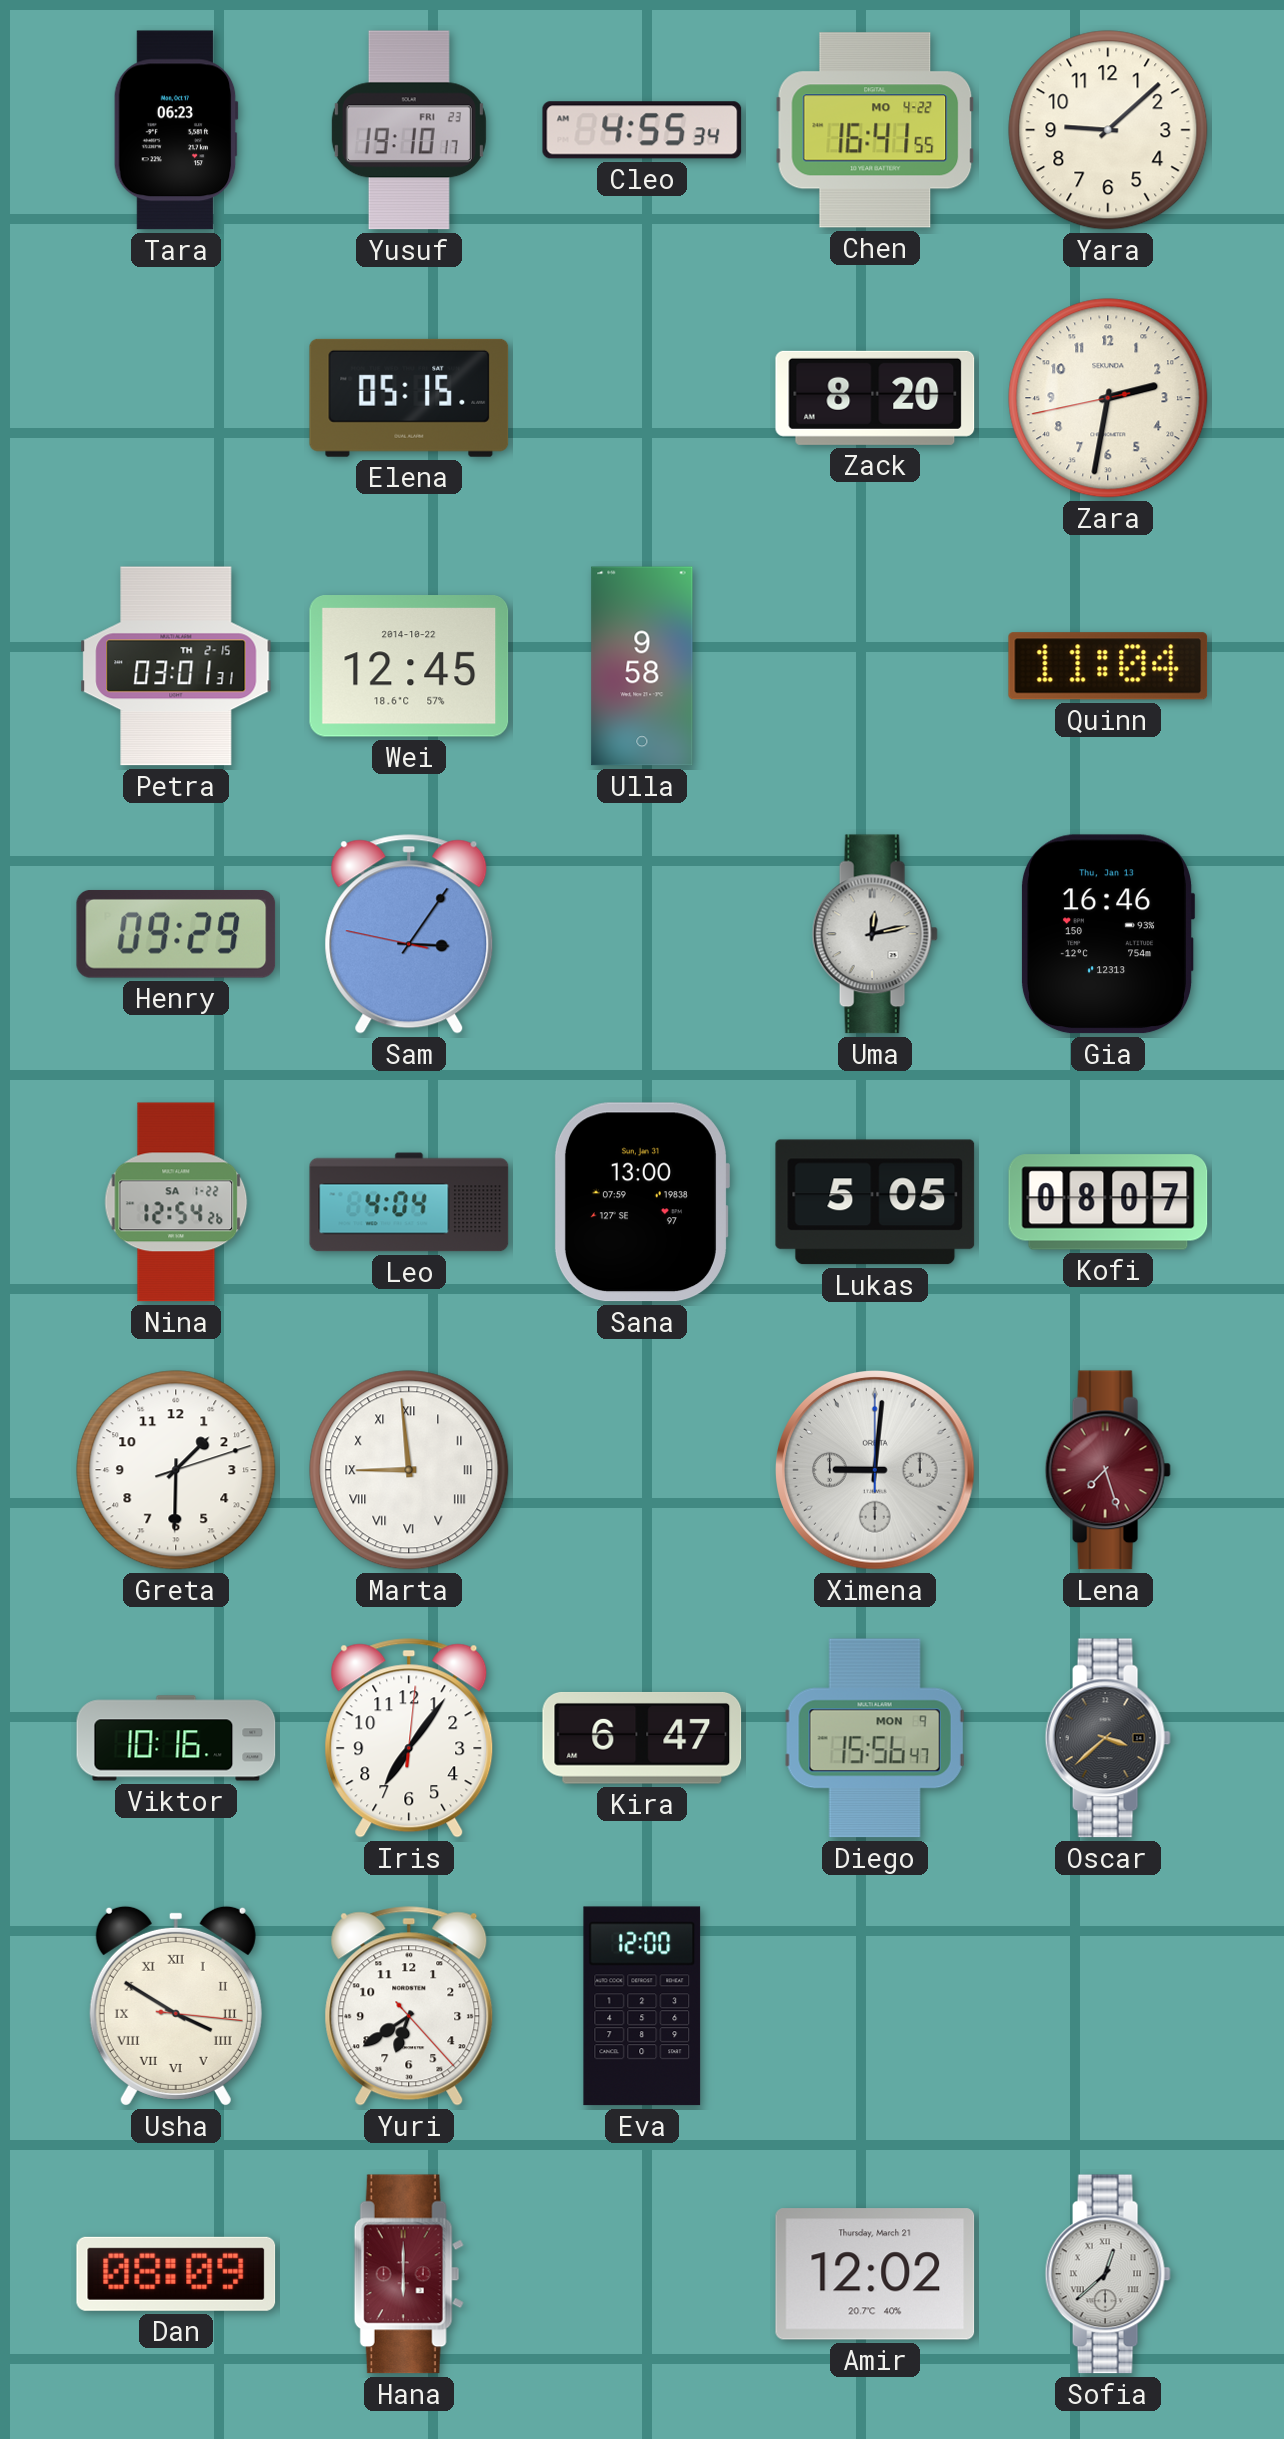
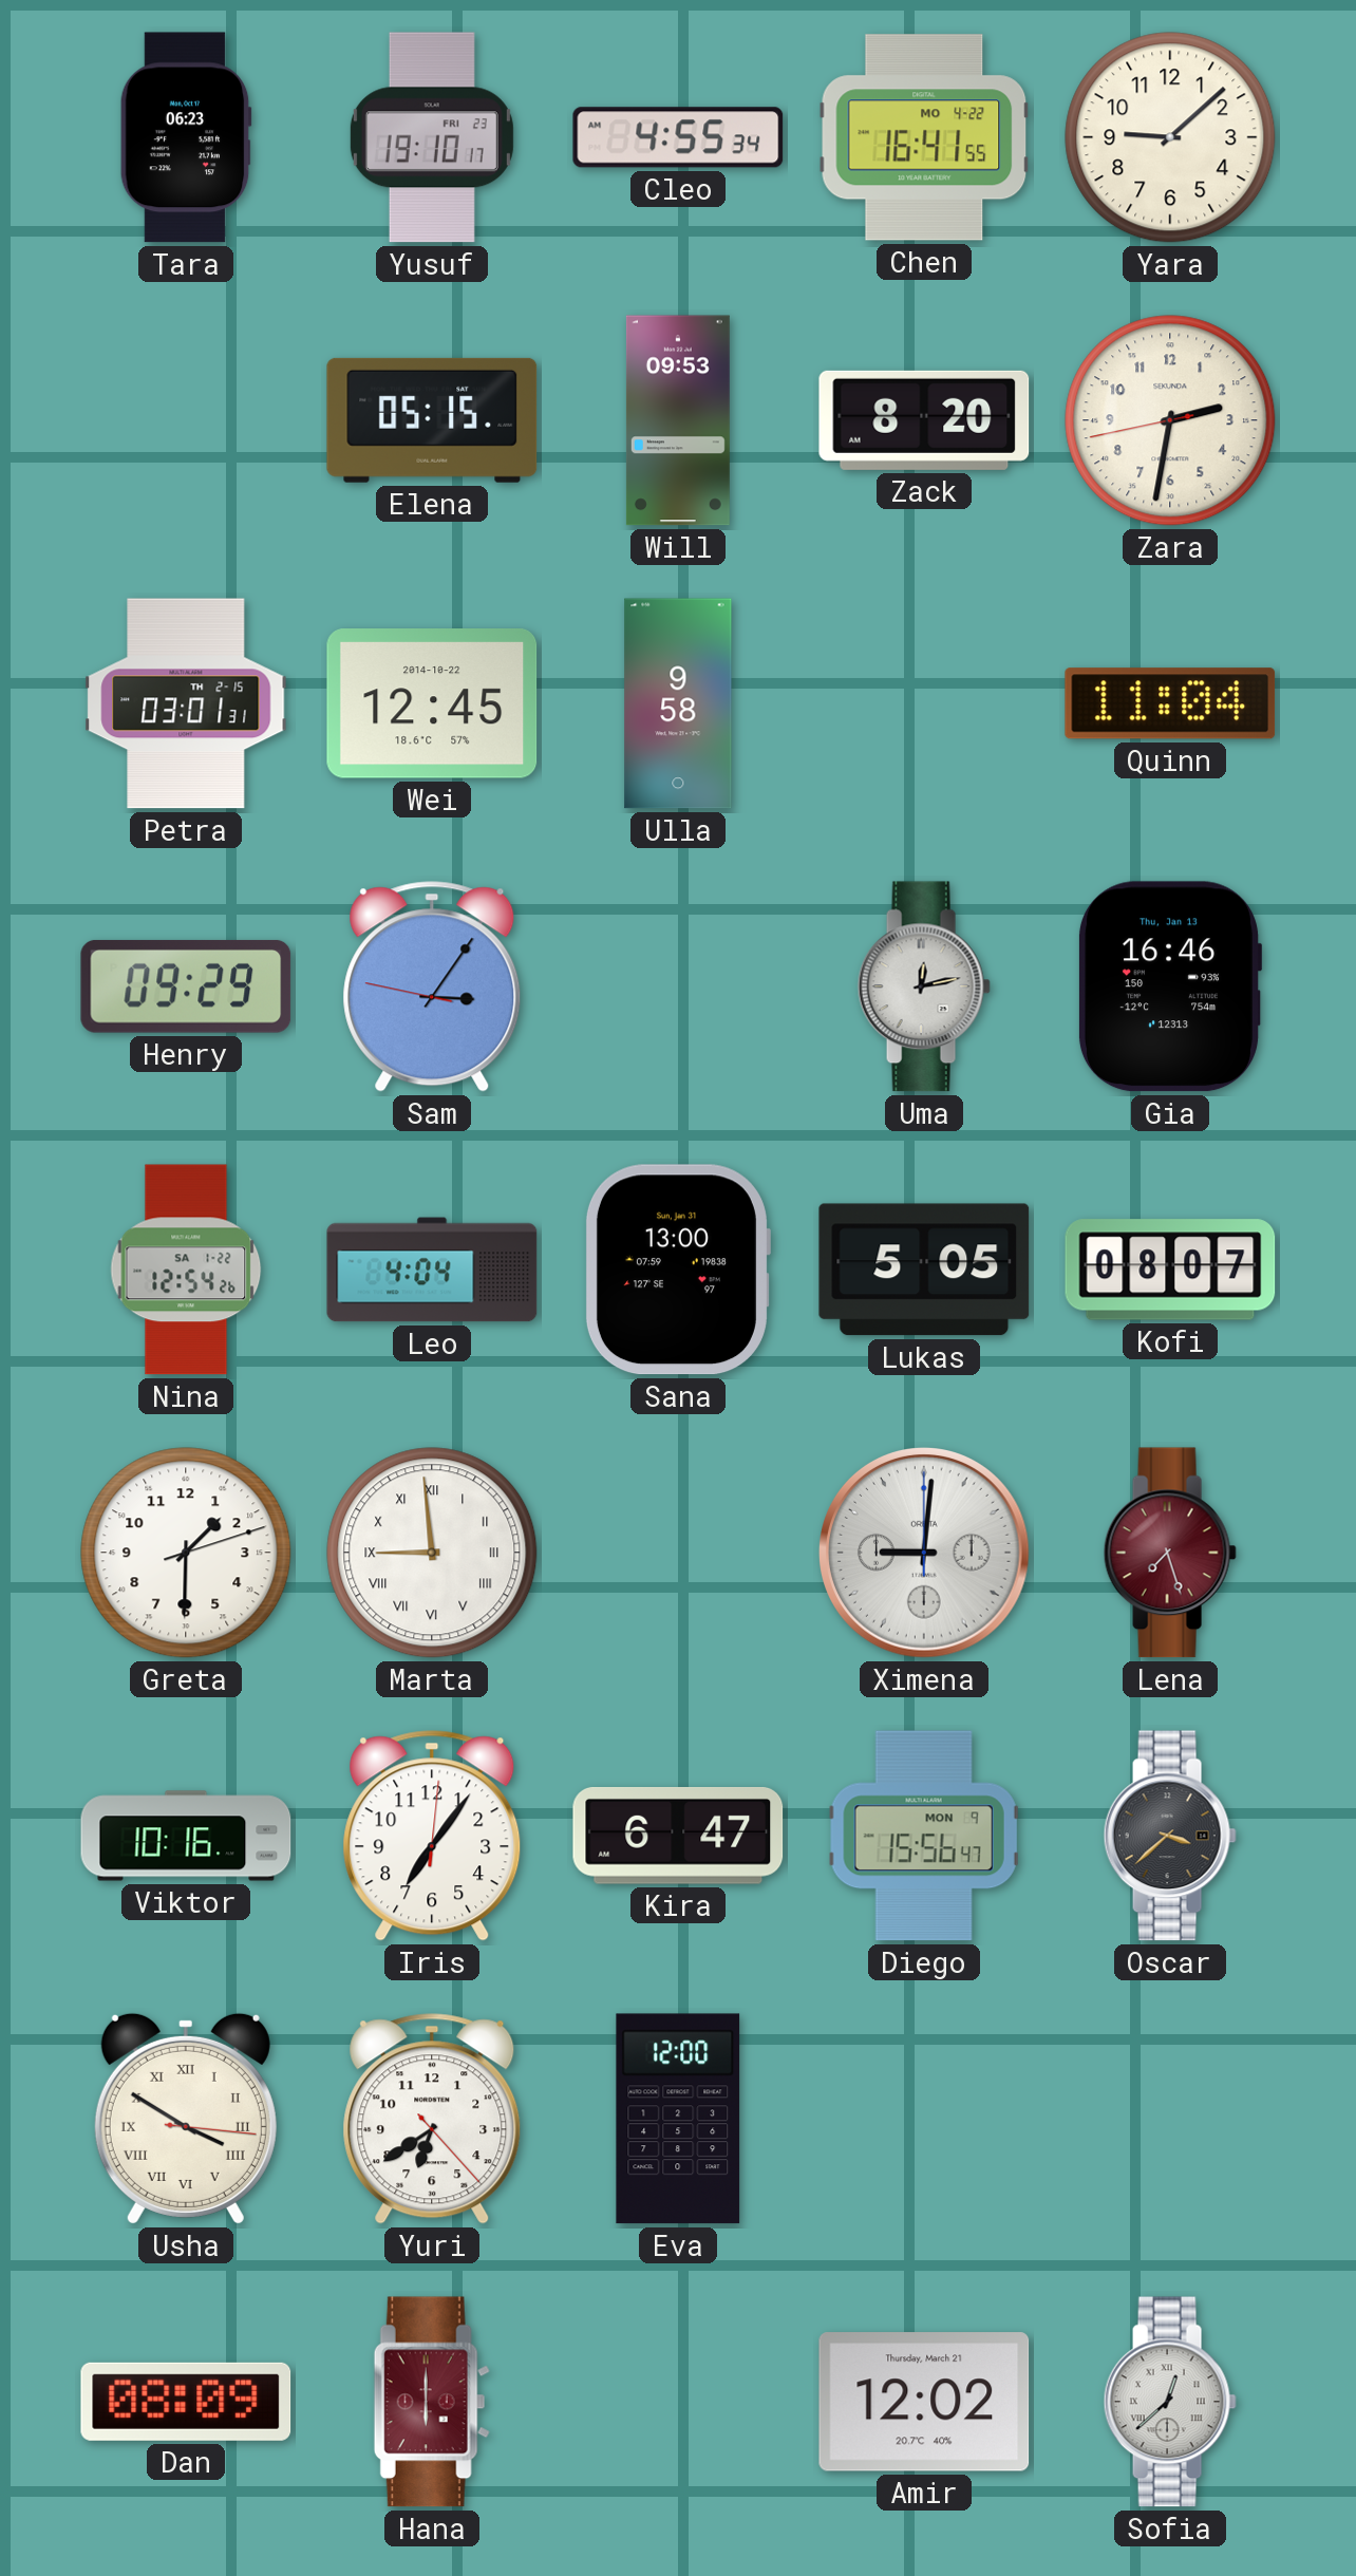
Will: none -> 09:53
